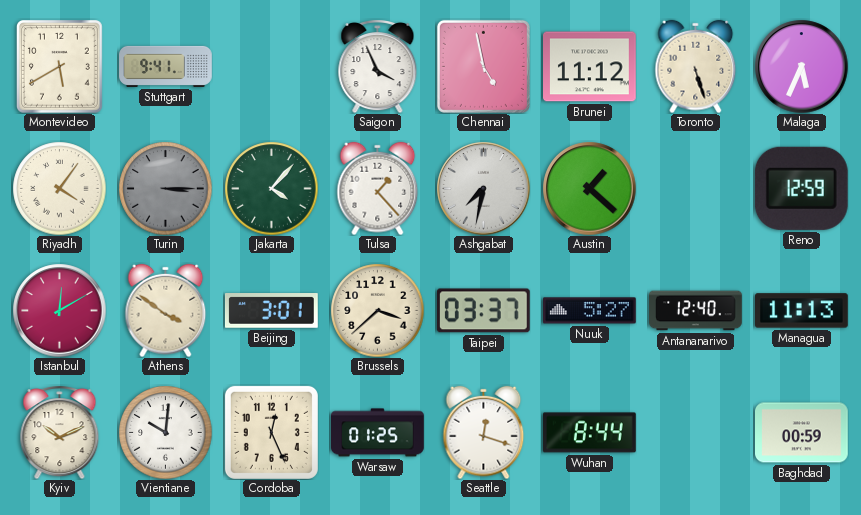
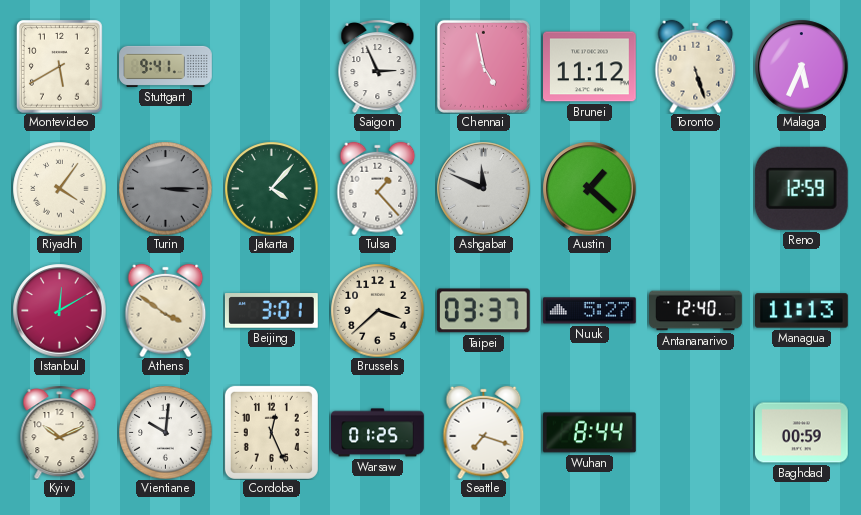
Saigon: 3:56 -> 2:56
Ashgabat: 7:32 -> 11:49
Seattle: 12:18 -> 7:18
